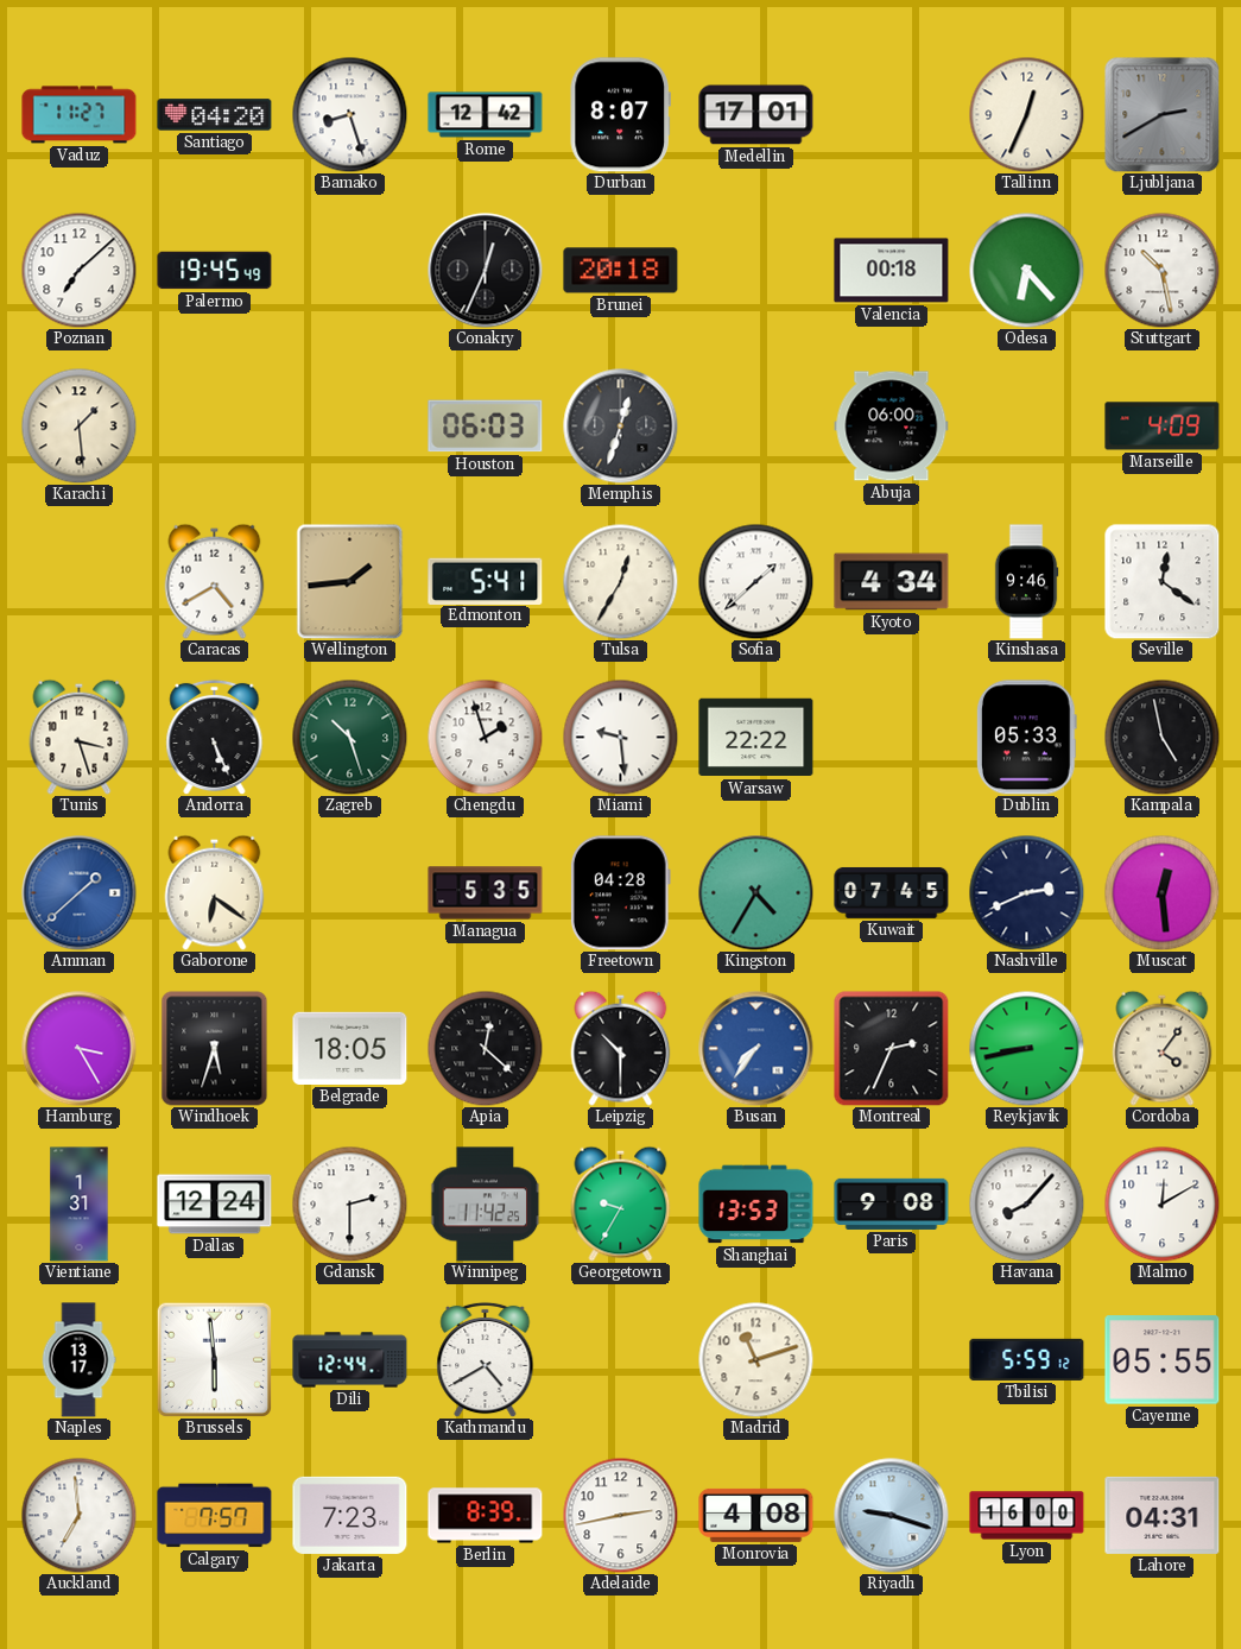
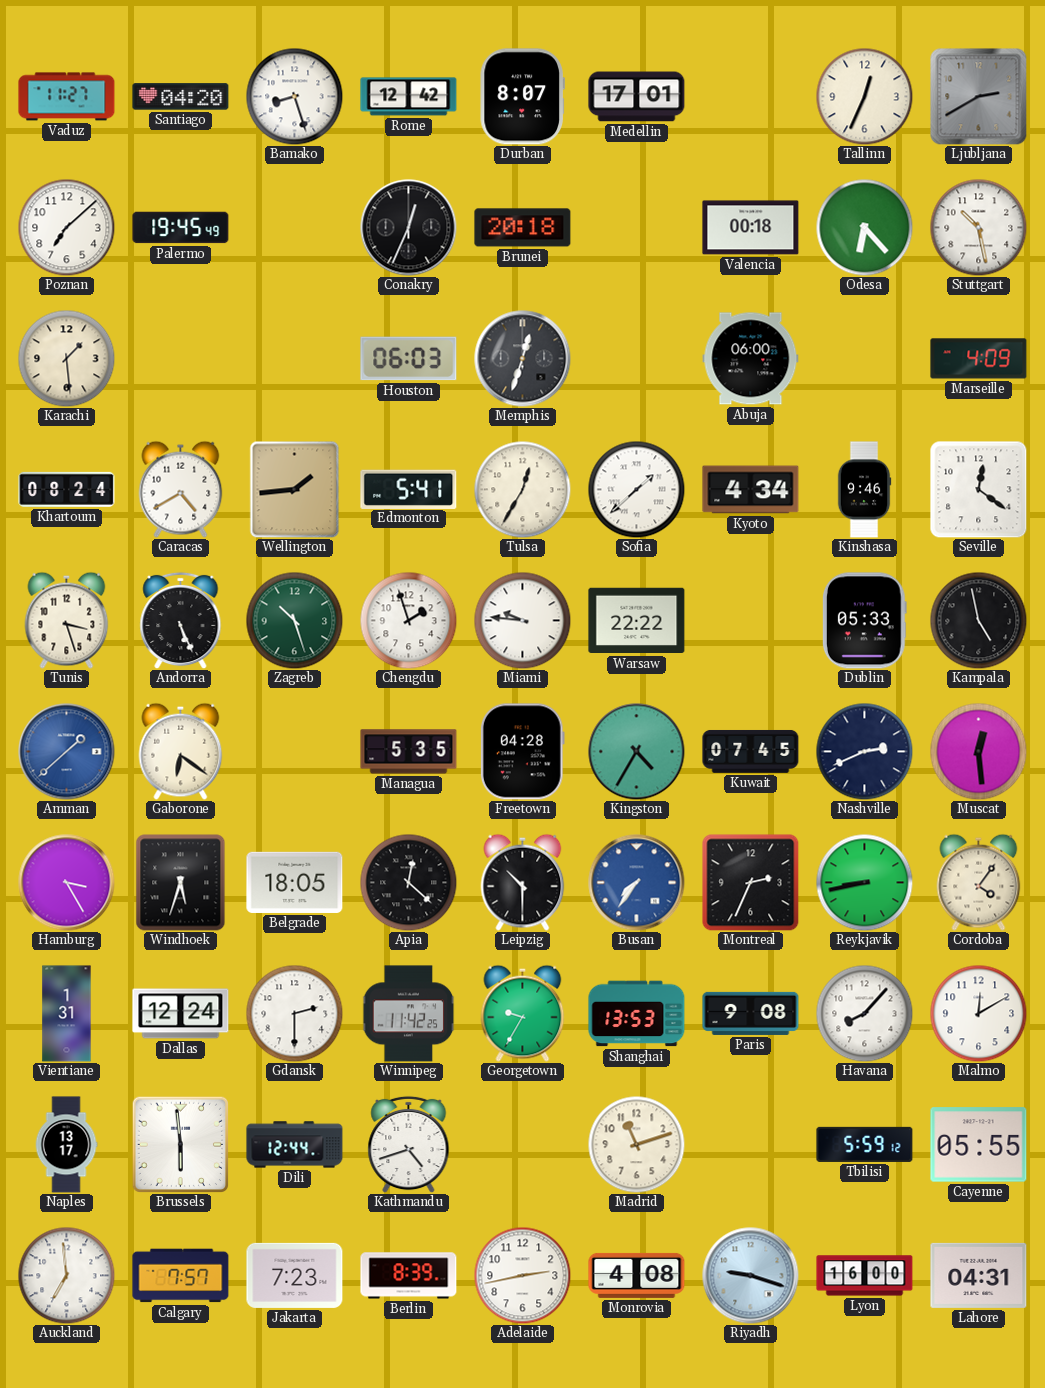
Khartoum: none -> 08:24
Miami: 9:29 -> 9:46
Kathmandu: 4:40 -> 4:42
